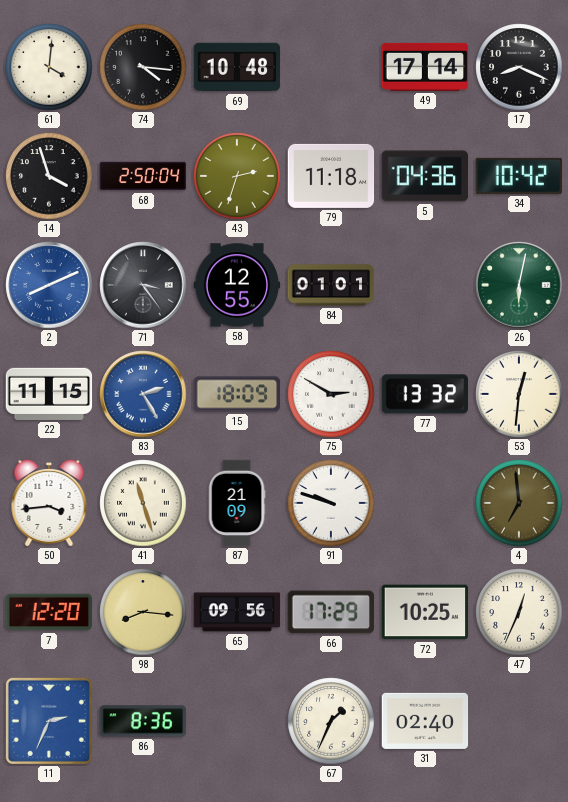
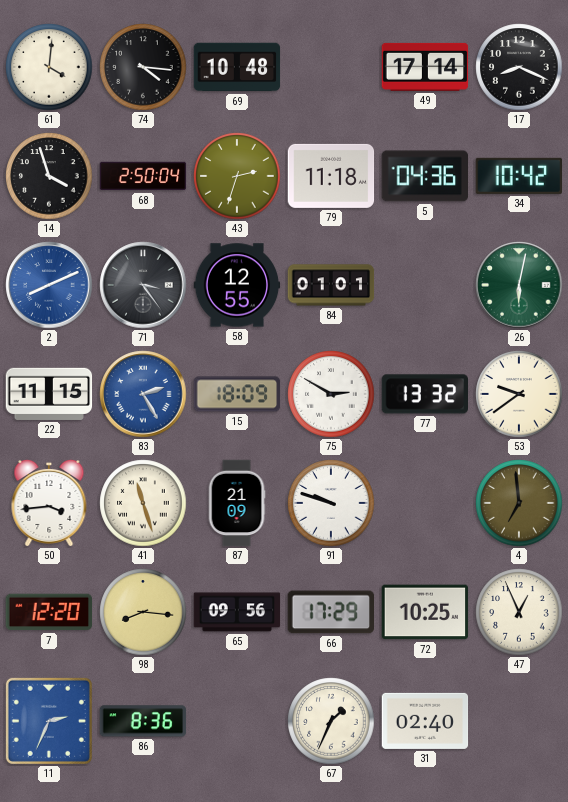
53: 12:31 -> 9:39
47: 12:34 -> 12:56
